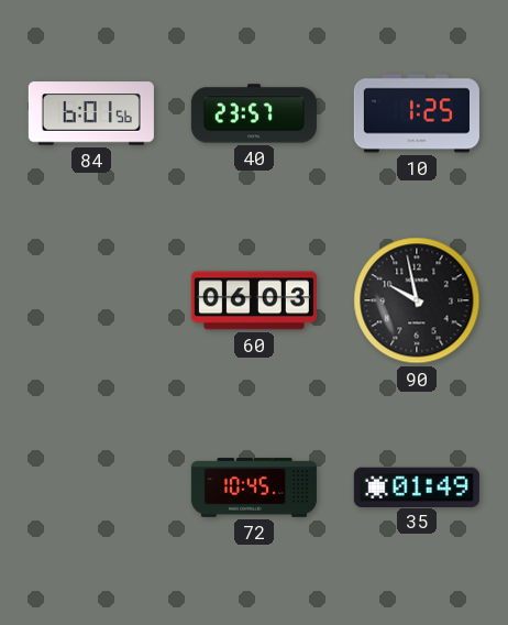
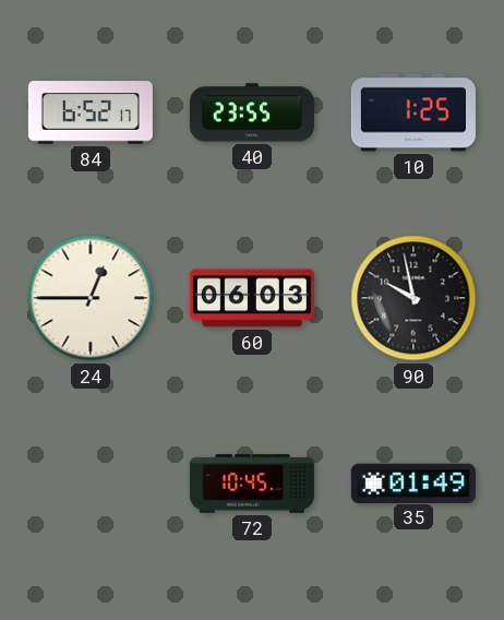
84: 6:01 -> 6:52
40: 23:57 -> 23:55
24: none -> 12:45
